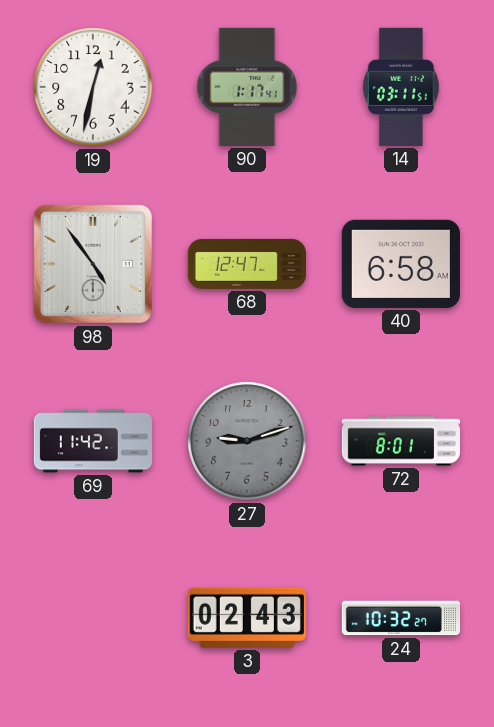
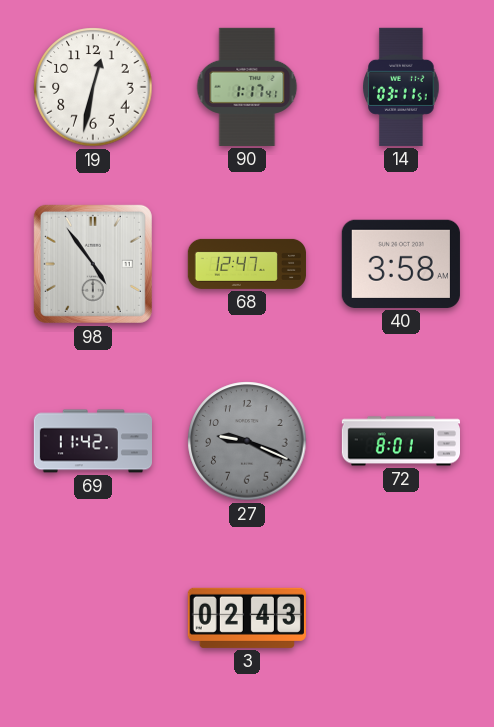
40: 6:58 -> 3:58
27: 9:12 -> 9:19
24: 10:32 -> none
